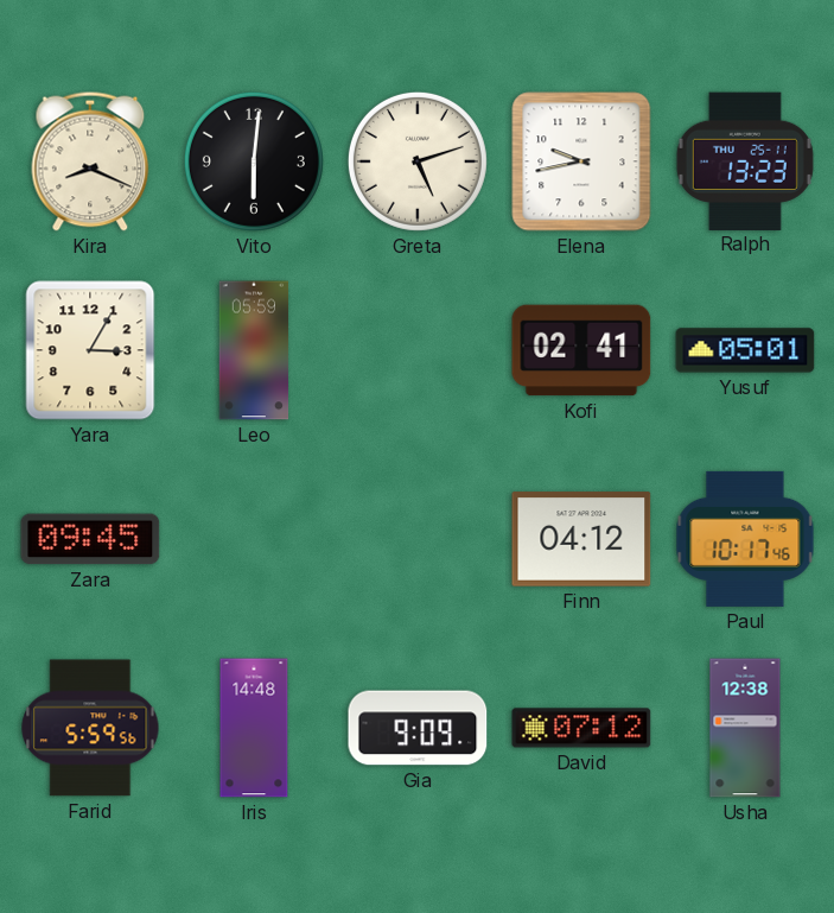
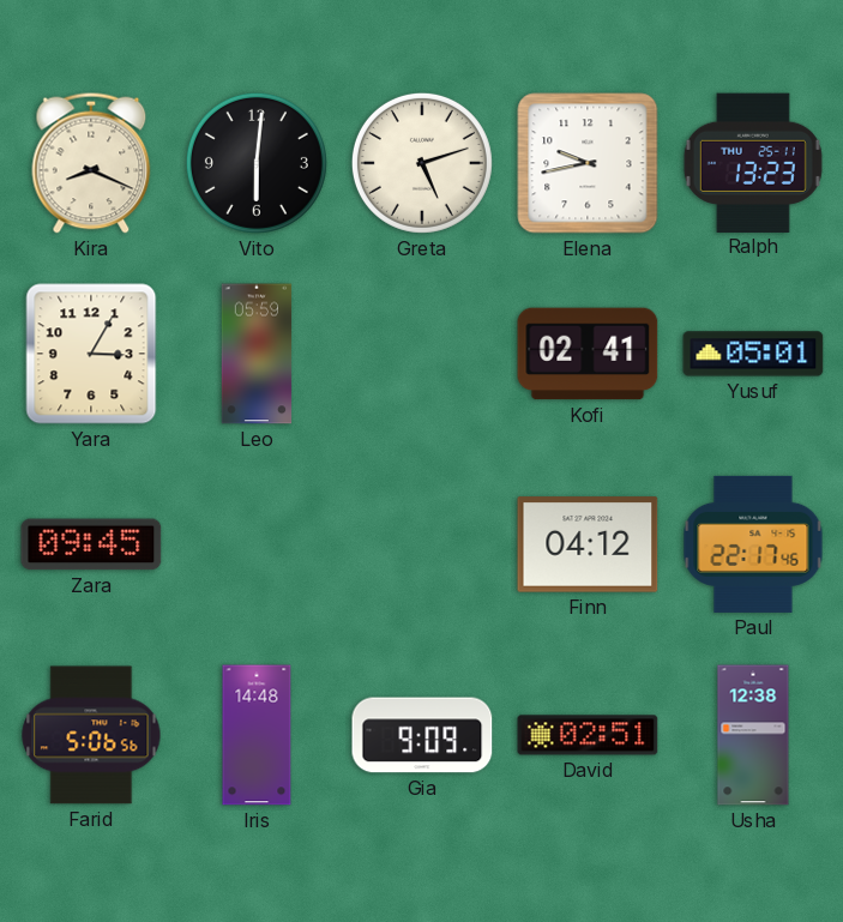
Paul: 10:17 -> 22:17
Farid: 5:59 -> 5:06
David: 07:12 -> 02:51
